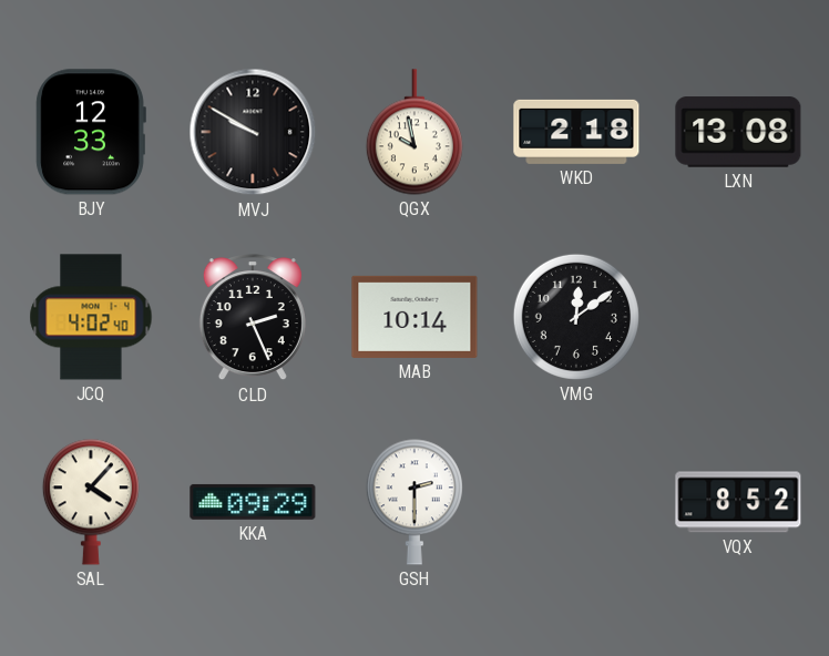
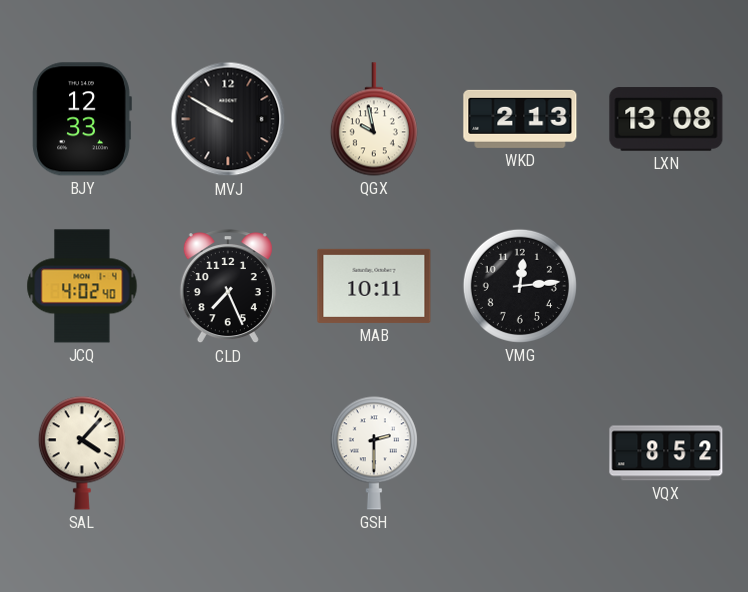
WKD: 2:18 -> 2:13
CLD: 2:26 -> 7:26
MAB: 10:14 -> 10:11
VMG: 12:09 -> 12:14
KKA: 09:29 -> none
